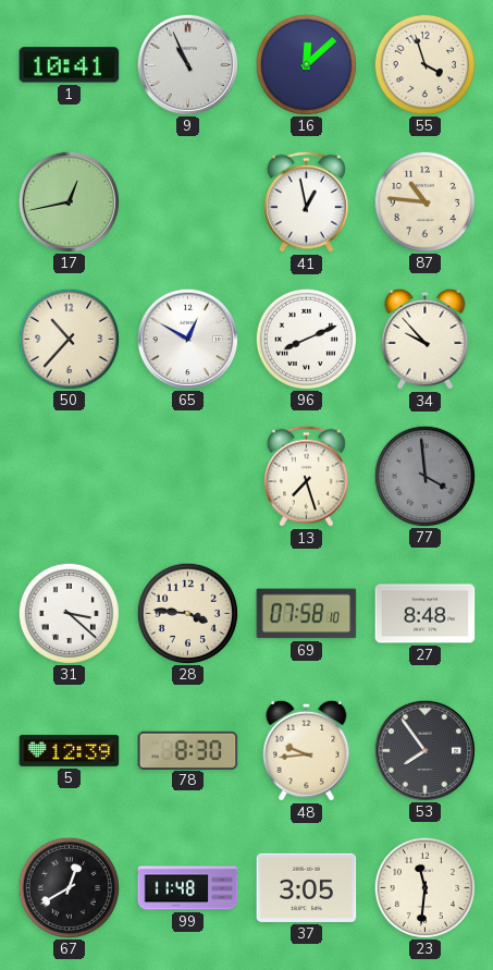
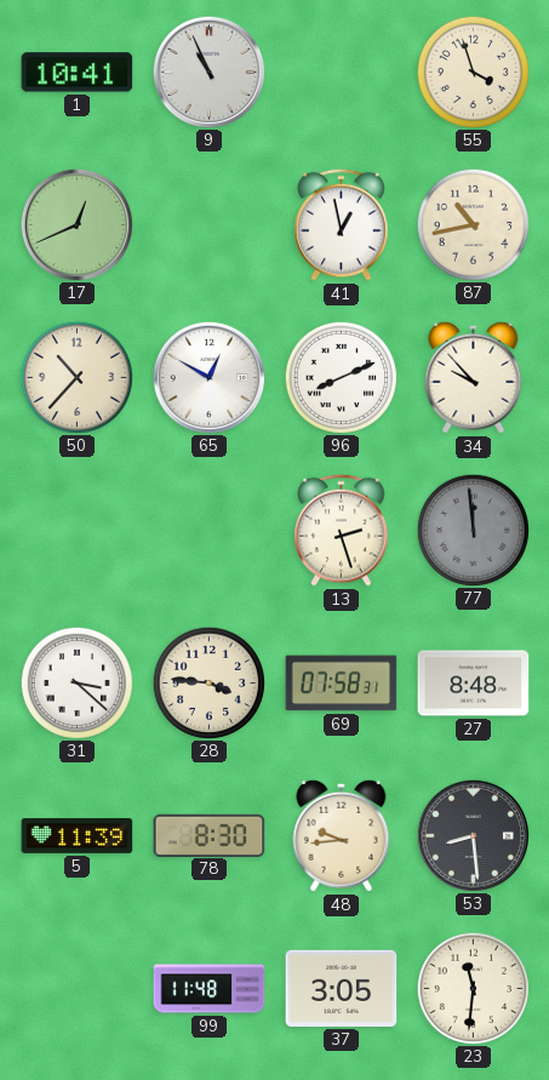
16: 12:08 -> none
17: 12:43 -> 12:41
87: 10:46 -> 10:43
13: 7:27 -> 2:27
77: 3:59 -> 11:59
69: 07:58:10 -> 07:58:31
5: 12:39 -> 11:39
53: 7:54 -> 8:29
67: 12:40 -> none
